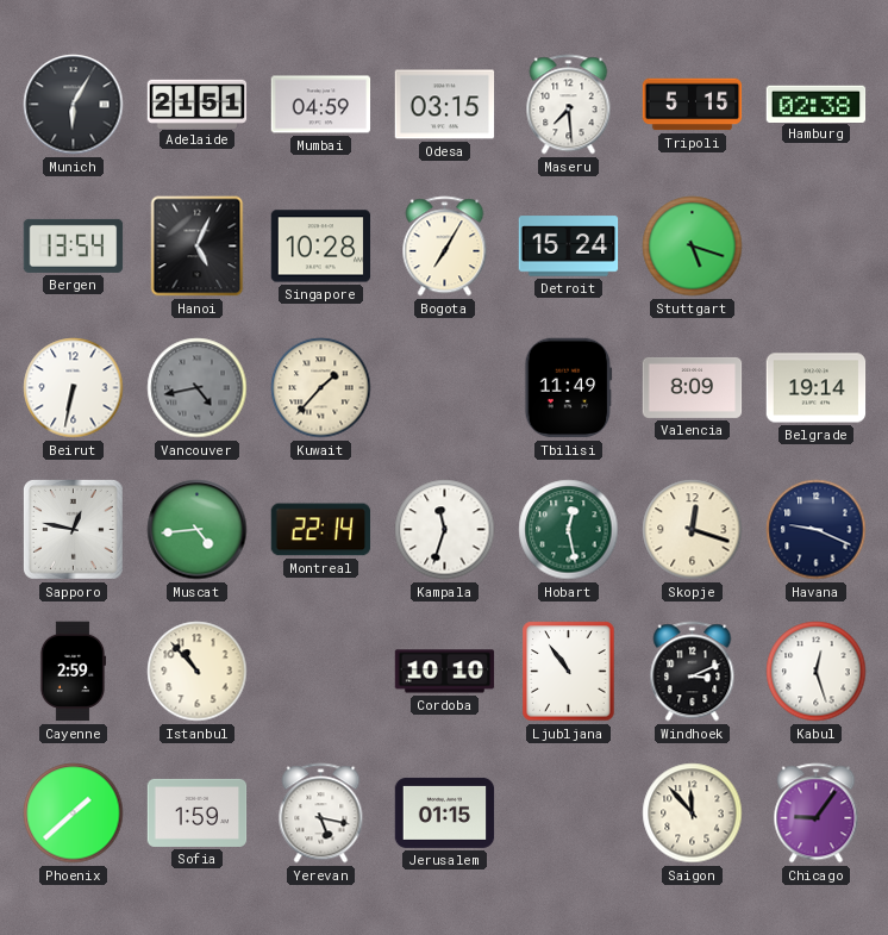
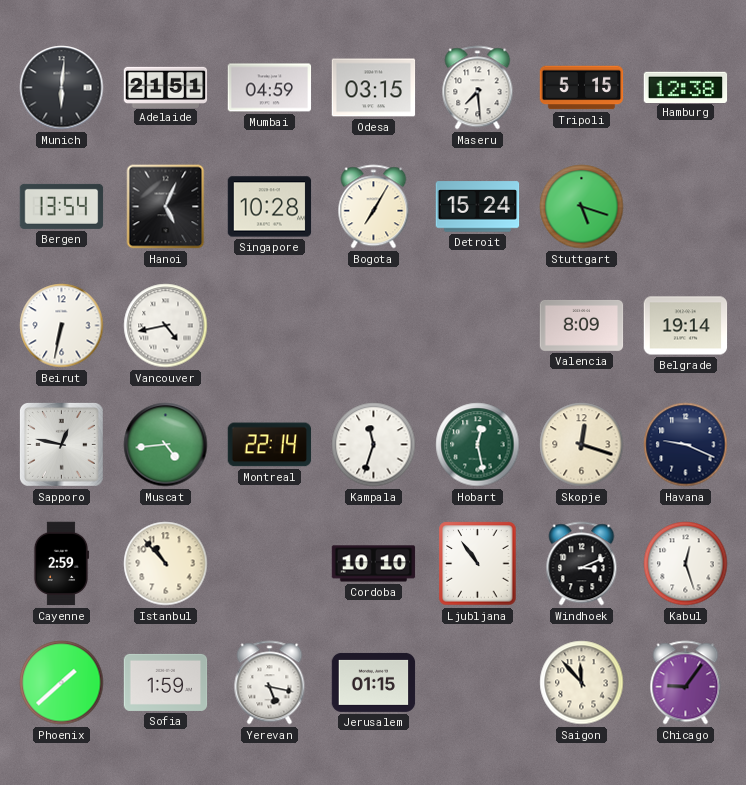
Munich: 6:05 -> 6:01
Hamburg: 02:38 -> 12:38
Vancouver dial: grey -> white
Kuwait: 1:37 -> none
Tbilisi: 11:49 -> none
